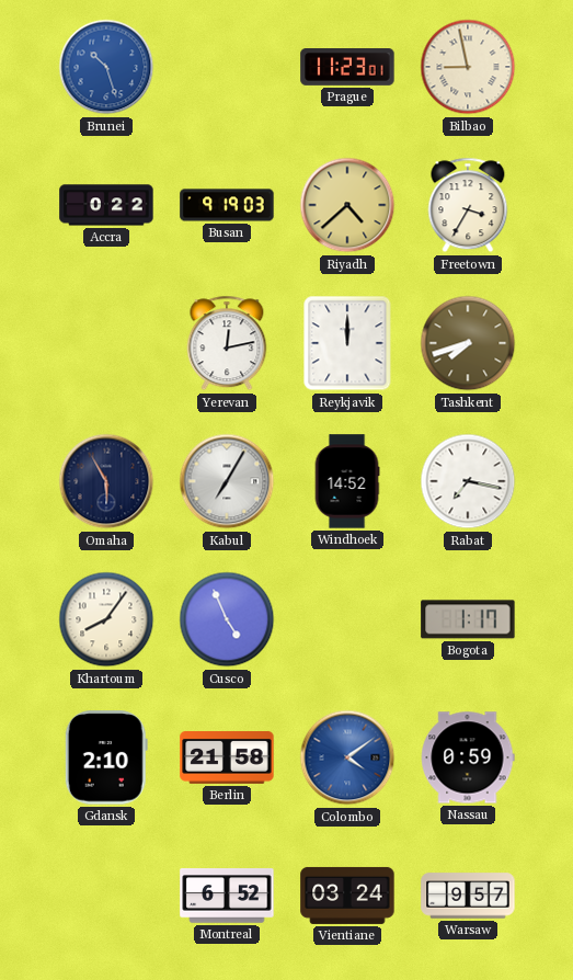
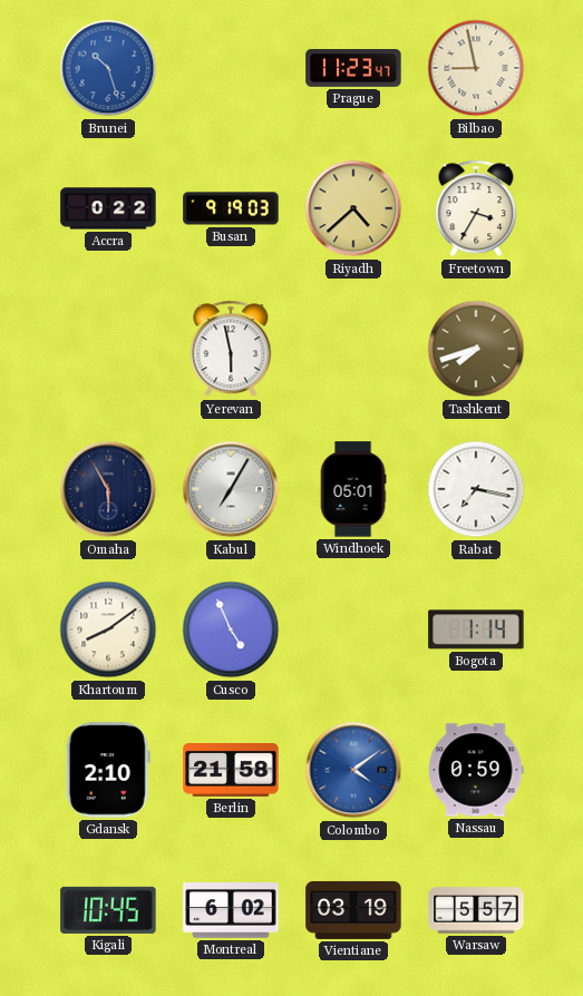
Prague: 11:23:01 -> 11:23:47
Yerevan: 12:13 -> 5:58
Reykjavik: 12:00 -> none
Windhoek: 14:52 -> 05:01
Khartoum: 8:06 -> 8:09
Bogota: 1:17 -> 1:14
Kigali: none -> 10:45
Montreal: 6:52 -> 6:02
Vientiane: 03:24 -> 03:19
Warsaw: 9:57 -> 5:57
